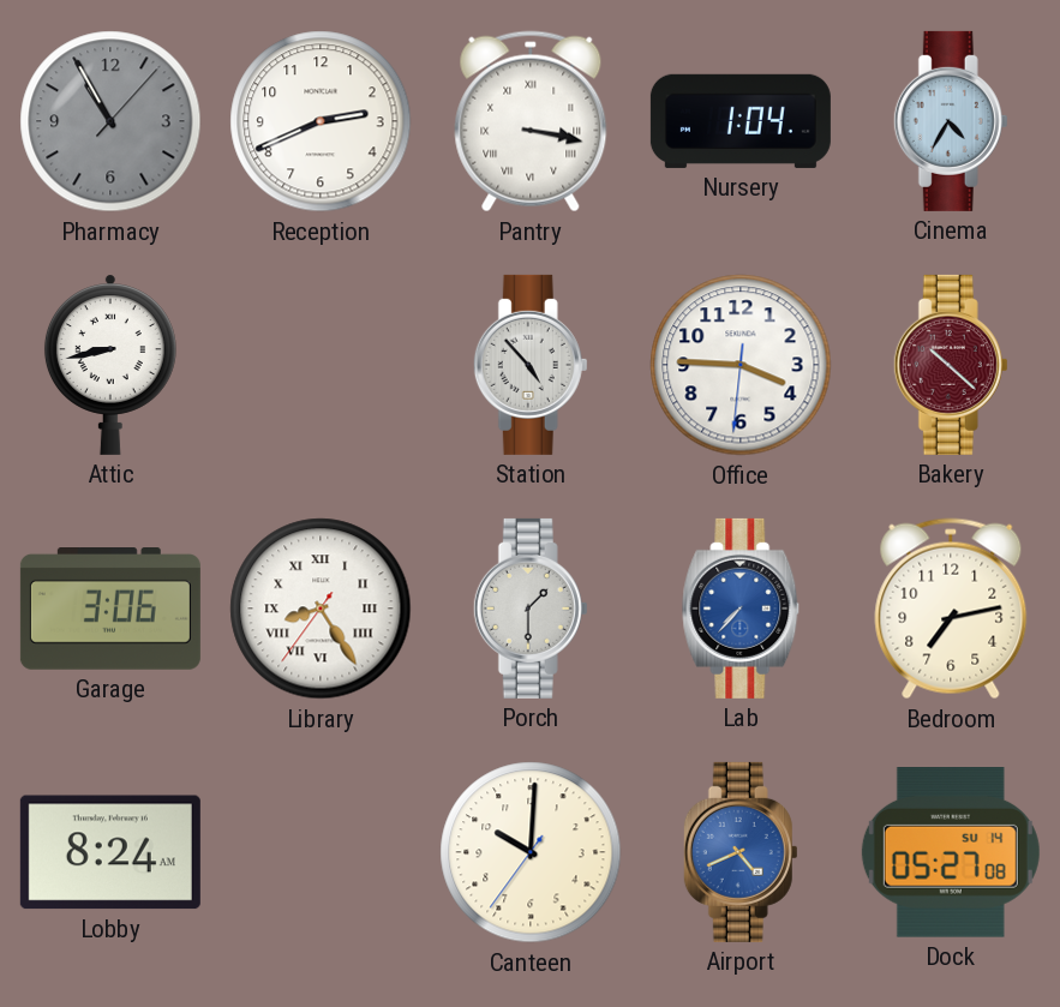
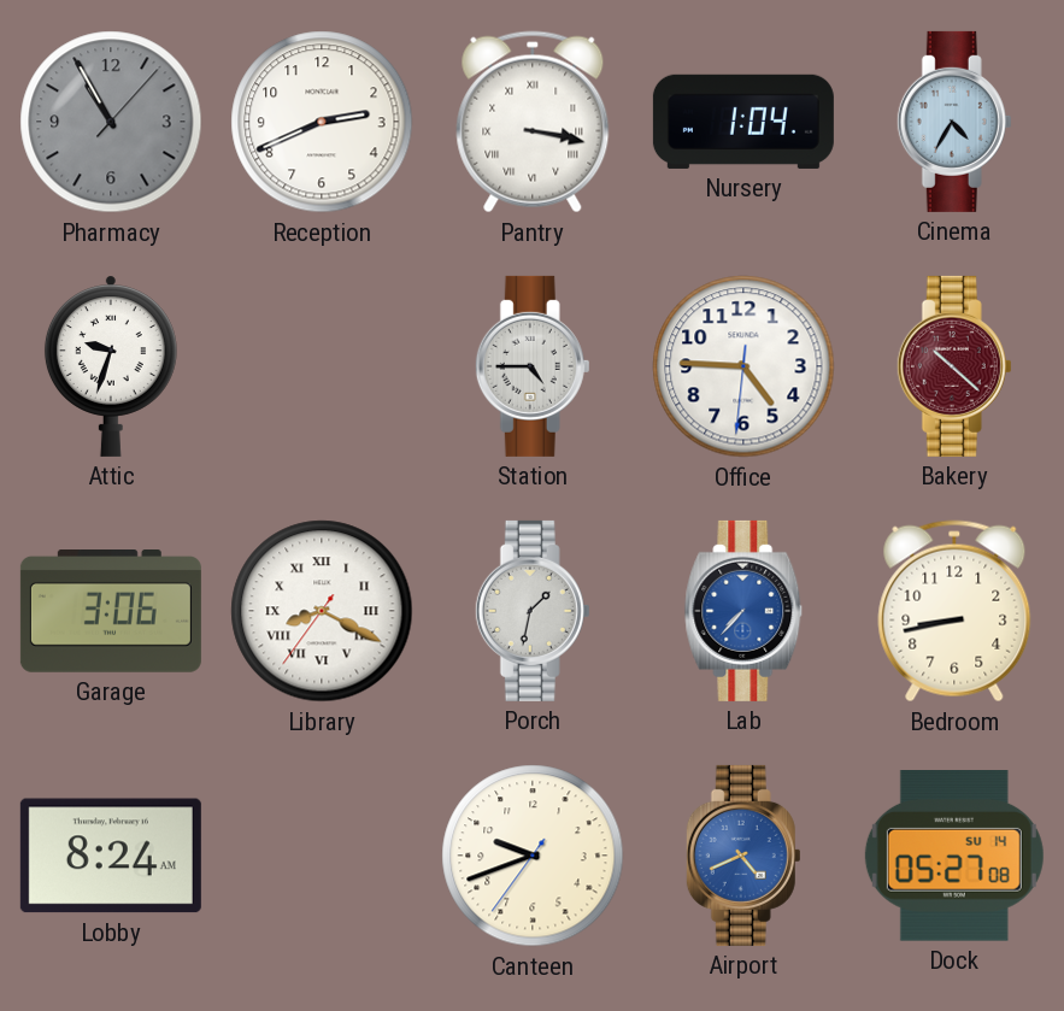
Attic: 8:43 -> 9:33
Station: 4:53 -> 4:45
Office: 3:45 -> 4:45
Library: 8:24 -> 8:19
Porch: 1:30 -> 1:32
Bedroom: 7:13 -> 8:43
Canteen: 10:00 -> 9:41
